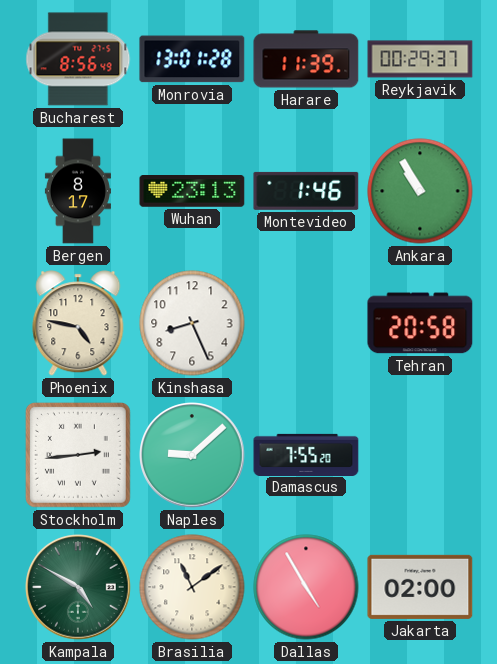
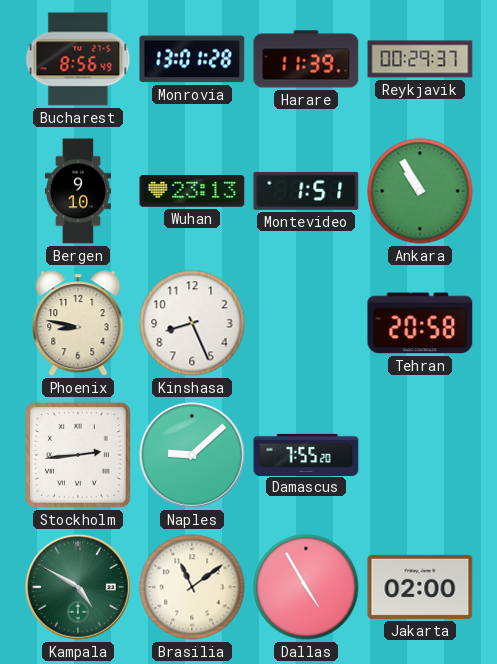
Bergen: 8:17 -> 9:10
Montevideo: 1:46 -> 1:51
Phoenix: 4:47 -> 8:47
